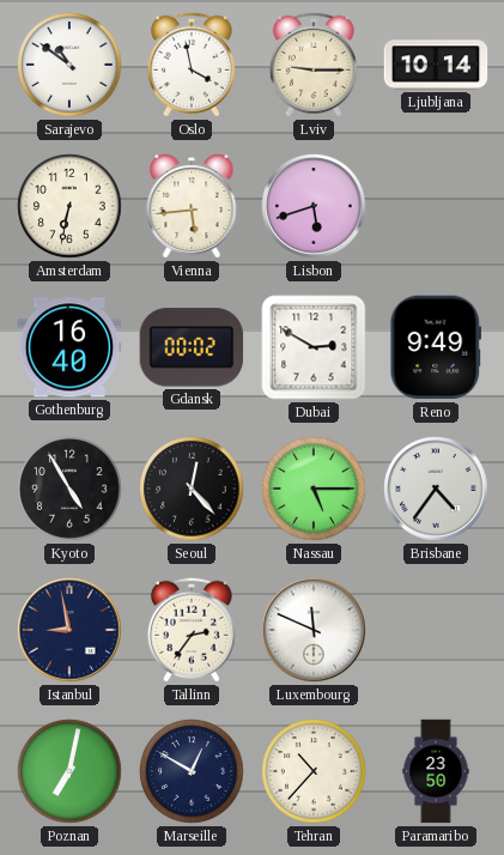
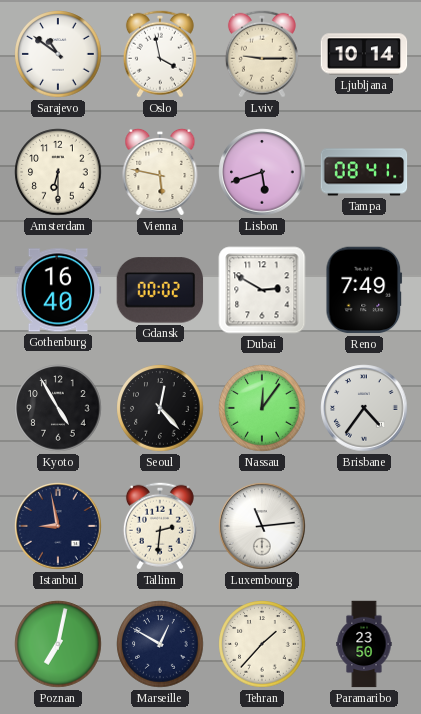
Amsterdam: 6:32 -> 6:30
Vienna: 5:44 -> 5:47
Tampa: none -> 08:41
Reno: 9:49 -> 7:49
Nassau: 5:15 -> 12:06
Tallinn: 2:36 -> 2:31
Luxembourg: 11:49 -> 11:14
Tehran: 10:37 -> 1:37
